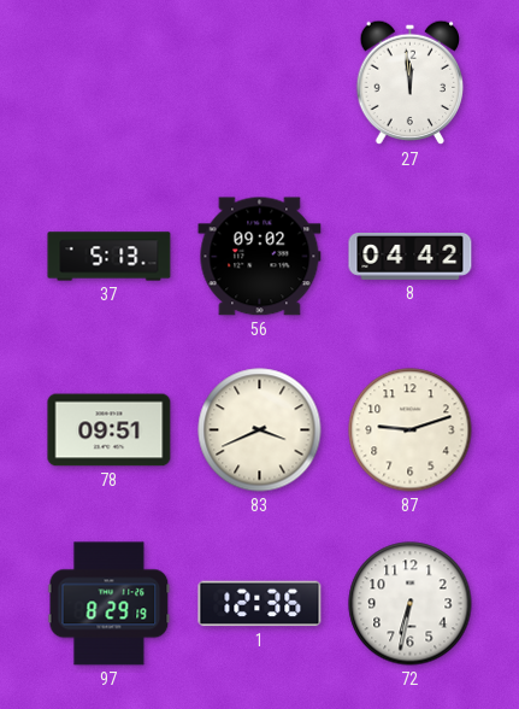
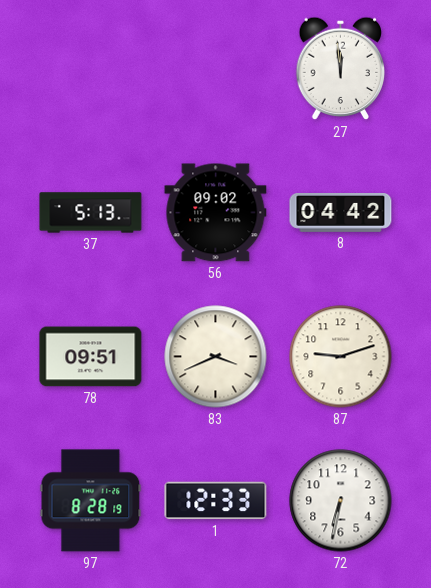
97: 8:29 -> 8:28
1: 12:36 -> 12:33
